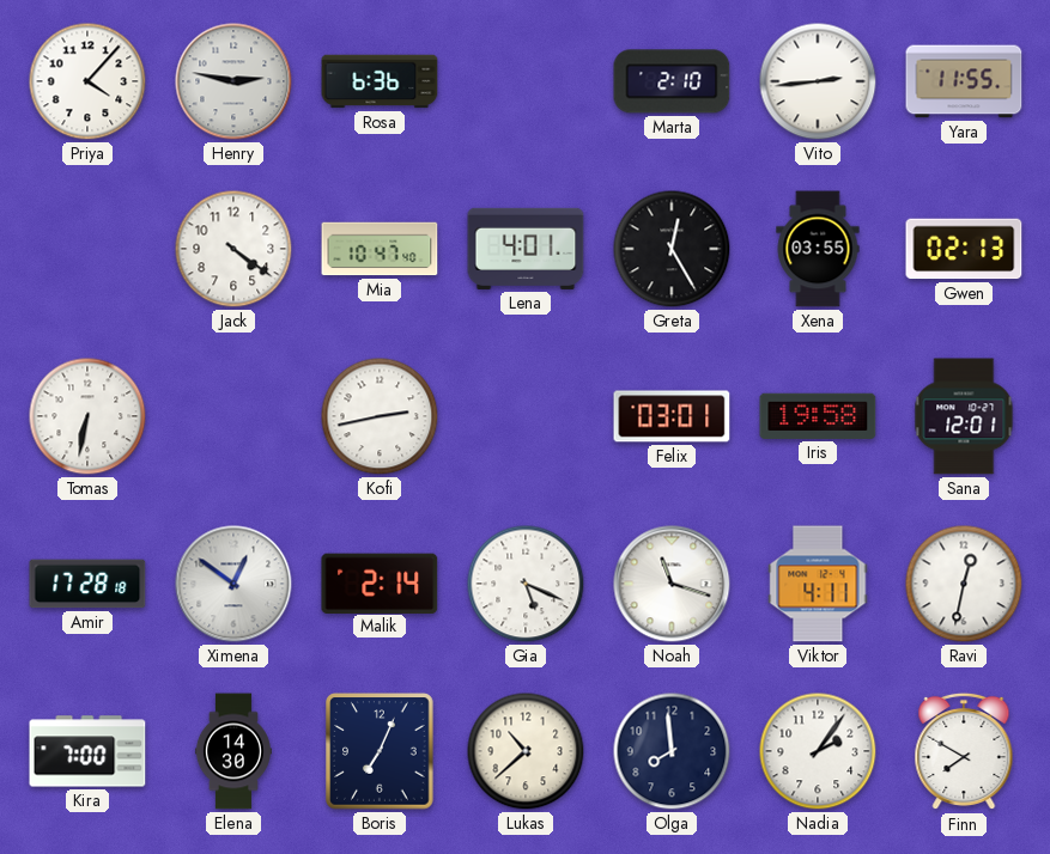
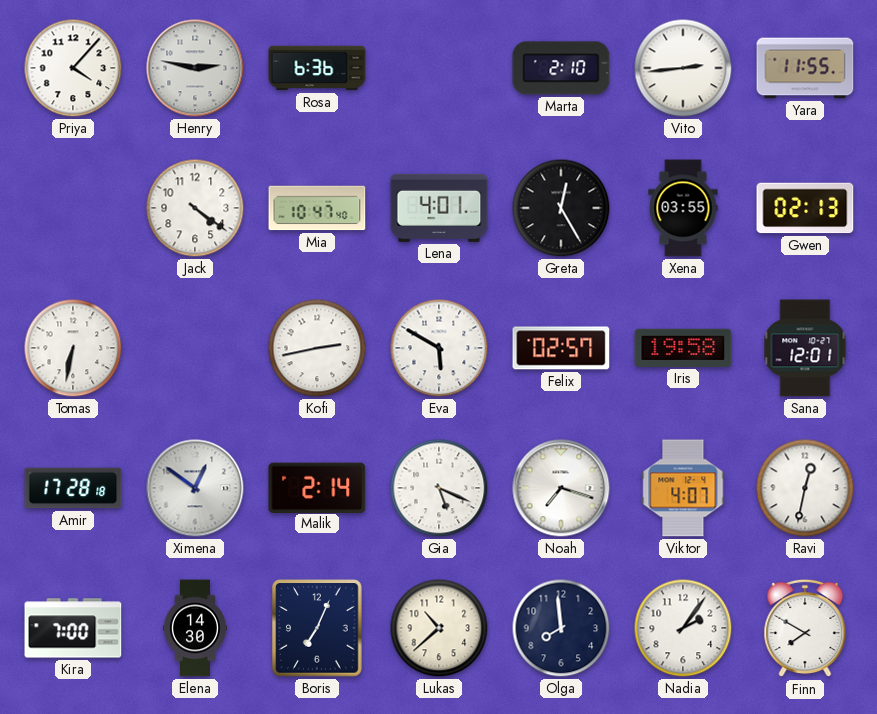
Eva: none -> 5:50
Felix: 03:01 -> 02:57
Noah: 11:18 -> 7:18
Viktor: 4:11 -> 4:07
